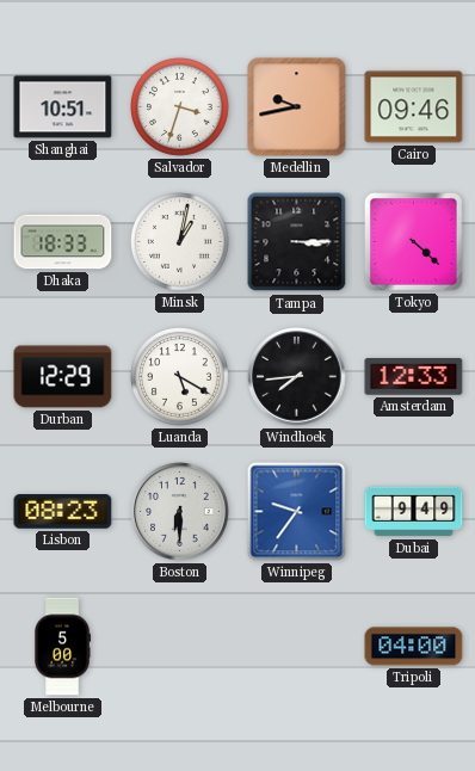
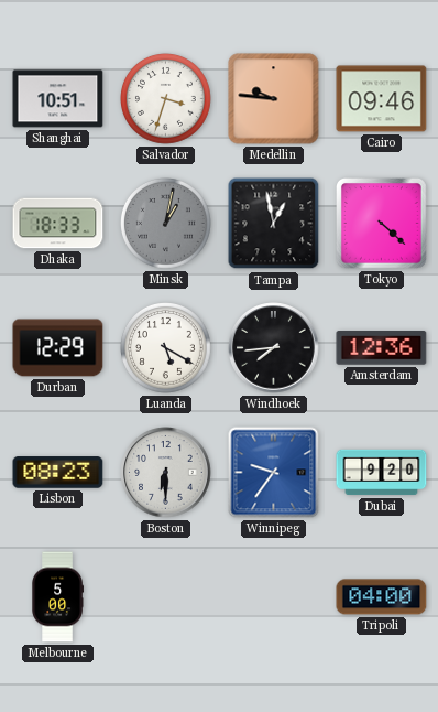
Medellin: 9:43 -> 9:46
Minsk dial: white -> grey
Tampa: 3:15 -> 12:58
Amsterdam: 12:33 -> 12:36
Dubai: 9:49 -> 9:20
